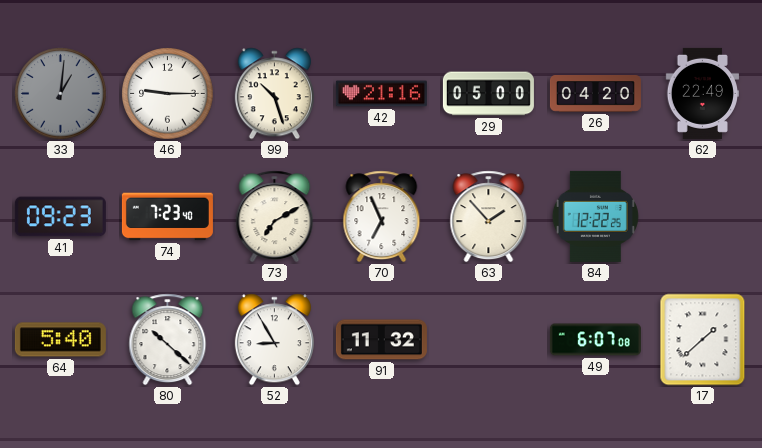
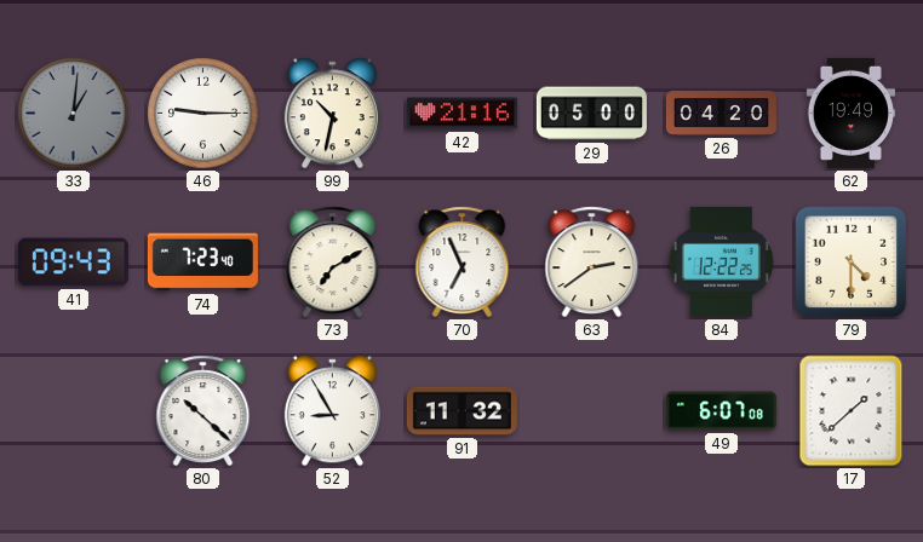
99: 10:27 -> 10:32
62: 22:49 -> 19:49
41: 09:23 -> 09:43
63: 1:53 -> 2:39
79: none -> 4:30
64: 5:40 -> none
